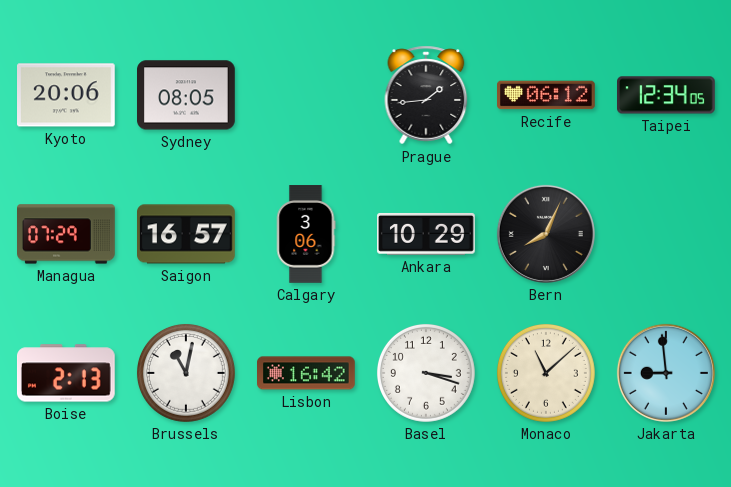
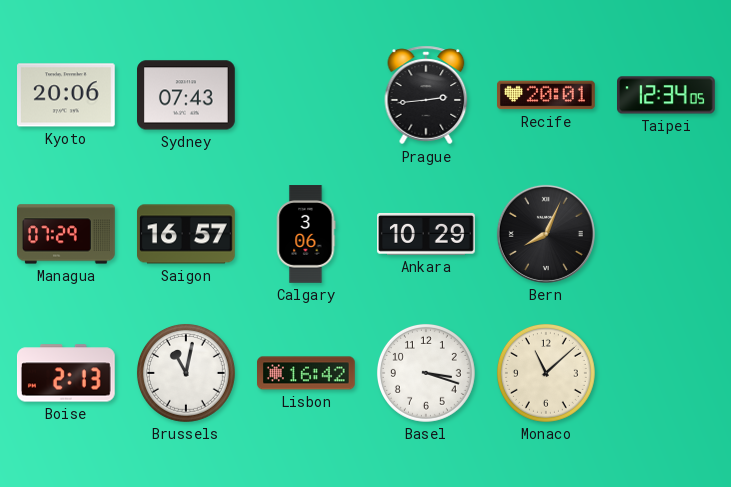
Sydney: 08:05 -> 07:43
Prague: 1:44 -> 2:44
Recife: 06:12 -> 20:01
Jakarta: 8:59 -> none
